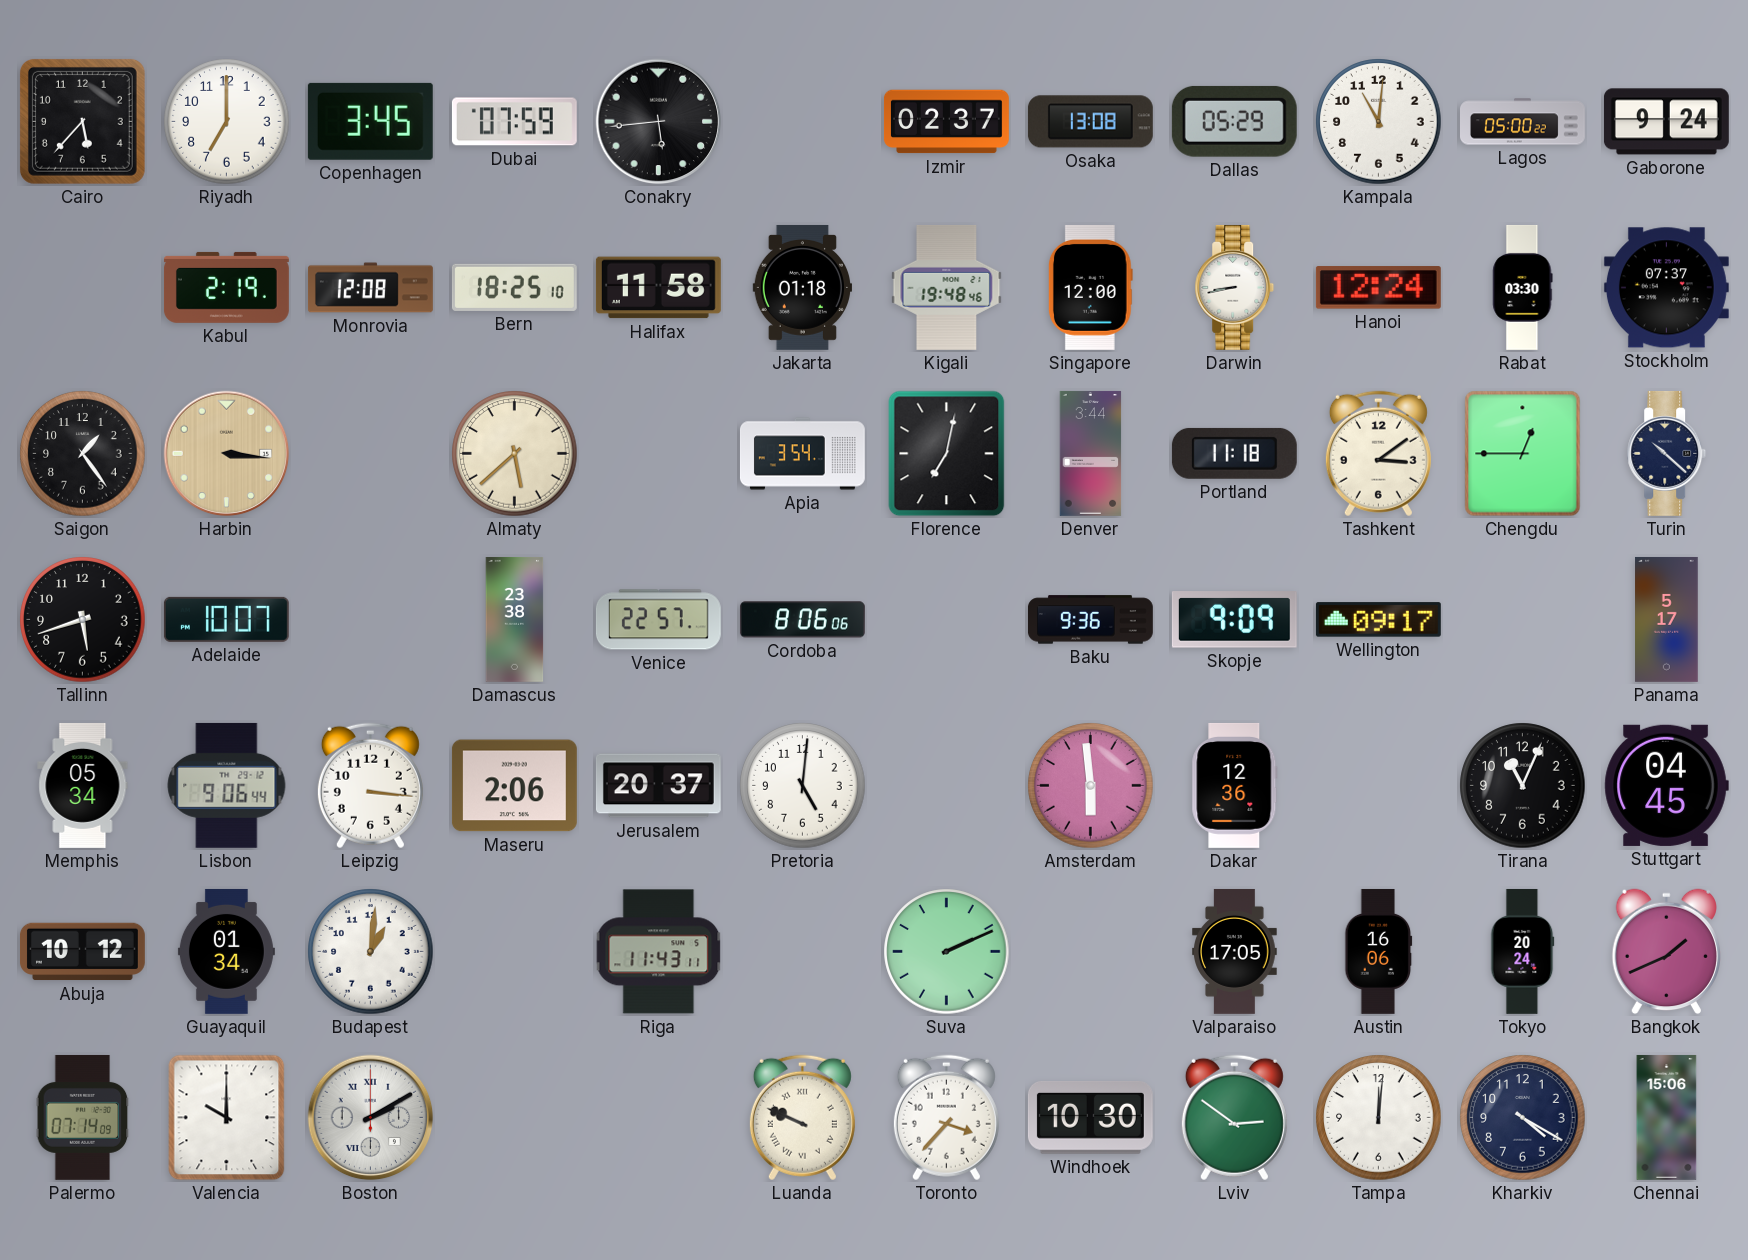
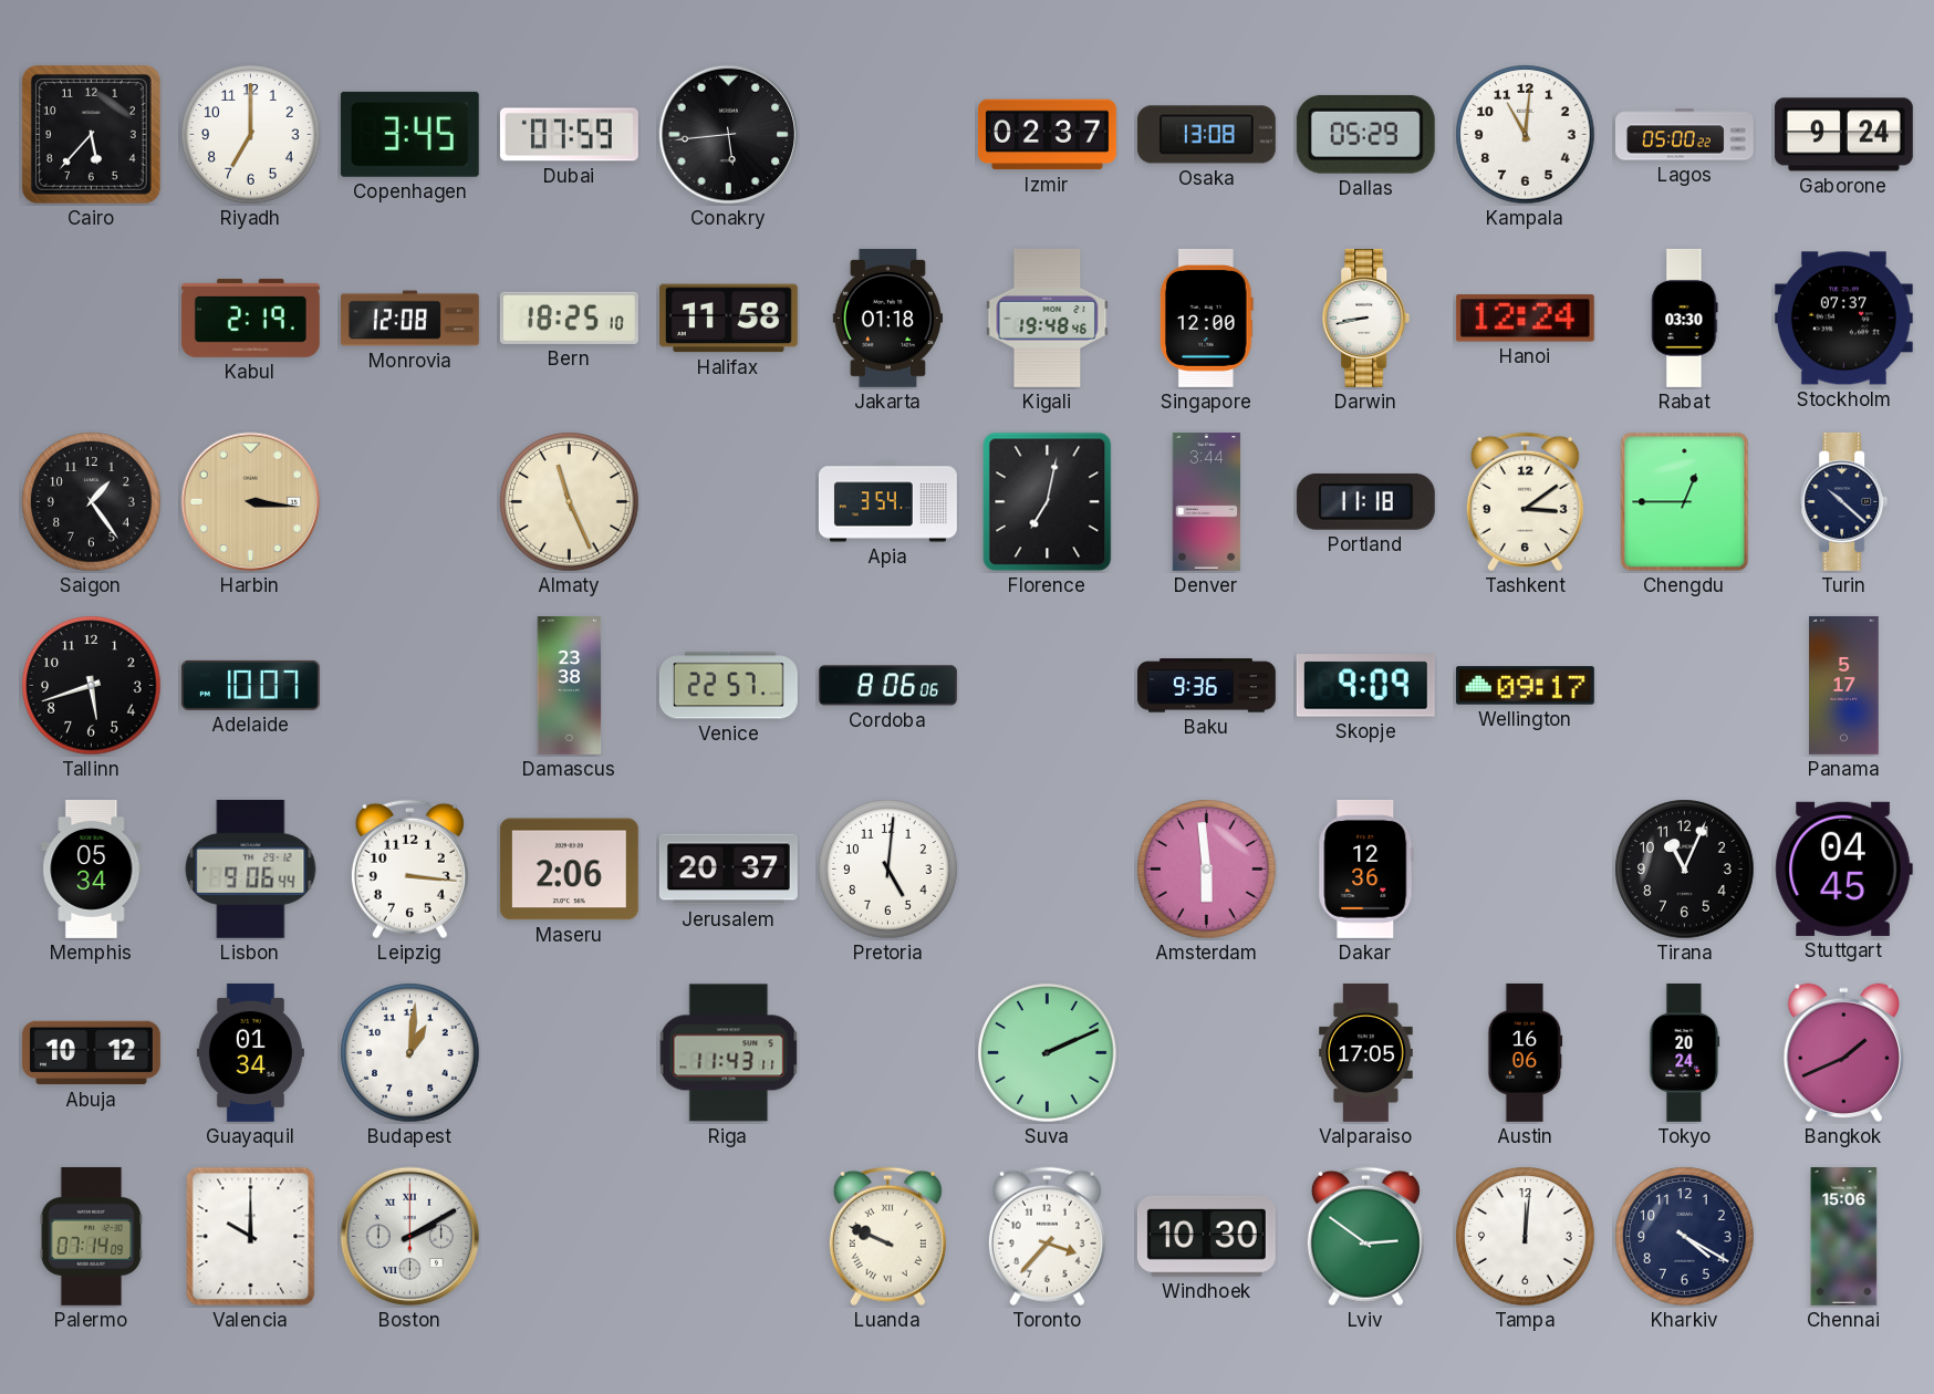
Almaty: 5:38 -> 11:26
